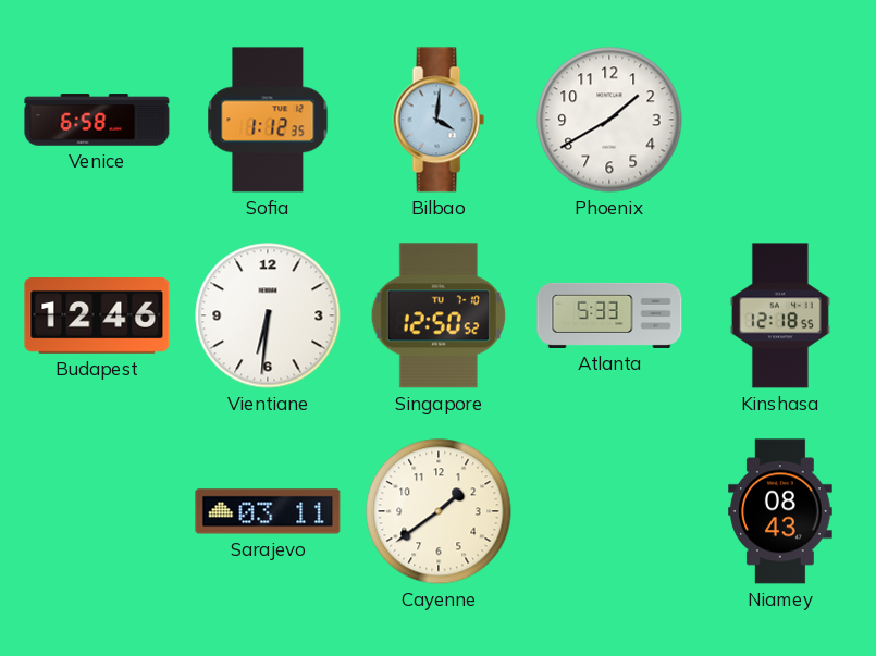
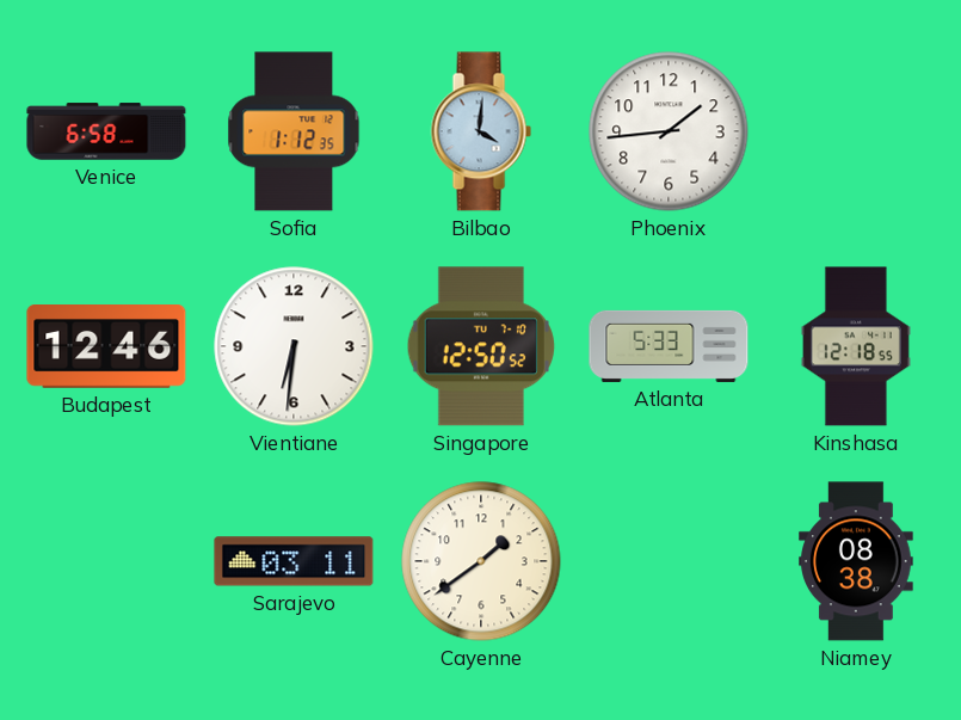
Phoenix: 1:40 -> 1:44
Niamey: 08:43 -> 08:38
